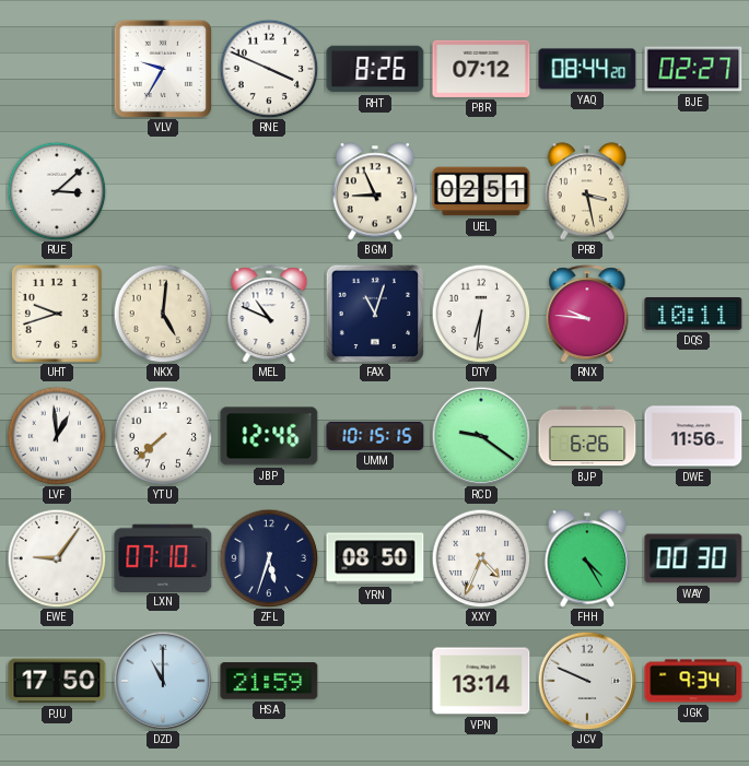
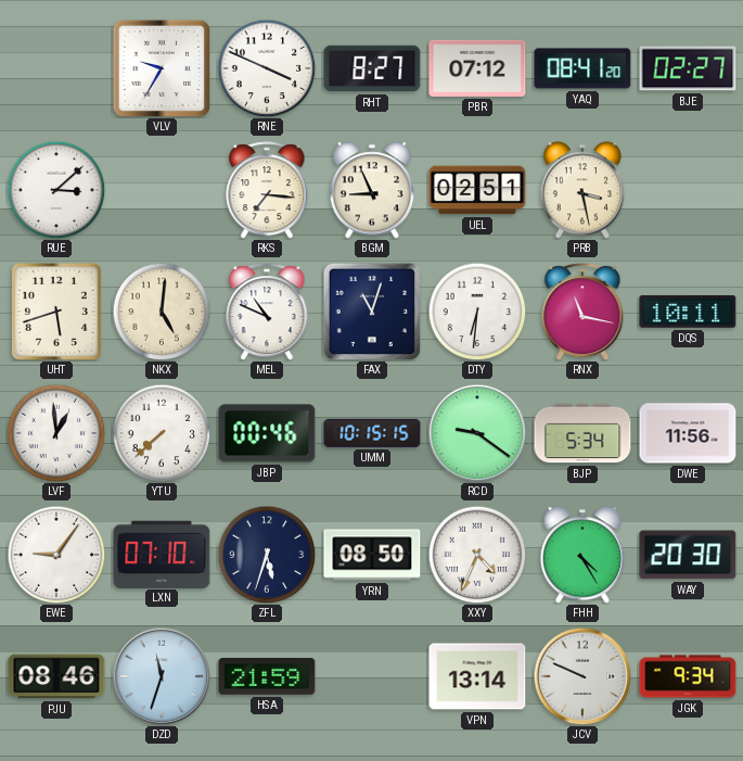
RHT: 8:26 -> 8:27
YAQ: 08:44 -> 08:41
RKS: none -> 7:16
UHT: 9:42 -> 5:42
RNX: 9:46 -> 11:17
JBP: 12:46 -> 00:46
BJP: 6:26 -> 5:34
WAY: 00:30 -> 20:30
PJU: 17:50 -> 08:46
DZD: 11:00 -> 11:33
